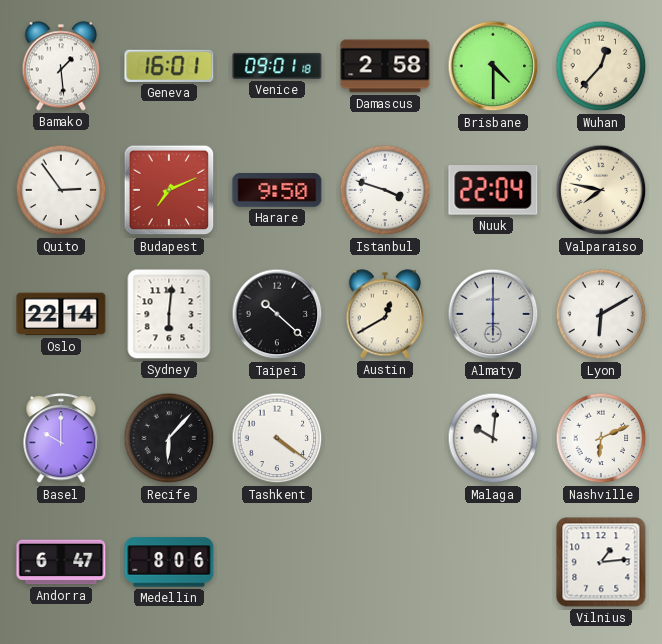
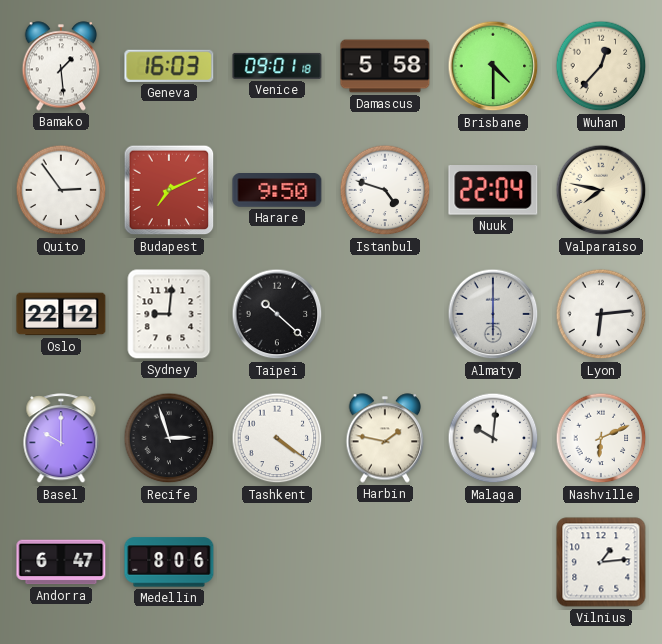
Geneva: 16:01 -> 16:03
Damascus: 2:58 -> 5:58
Istanbul: 3:48 -> 4:48
Oslo: 22:14 -> 22:12
Sydney: 6:01 -> 9:01
Austin: 12:40 -> none
Lyon: 6:10 -> 6:14
Recife: 6:07 -> 2:57
Harbin: none -> 1:47
